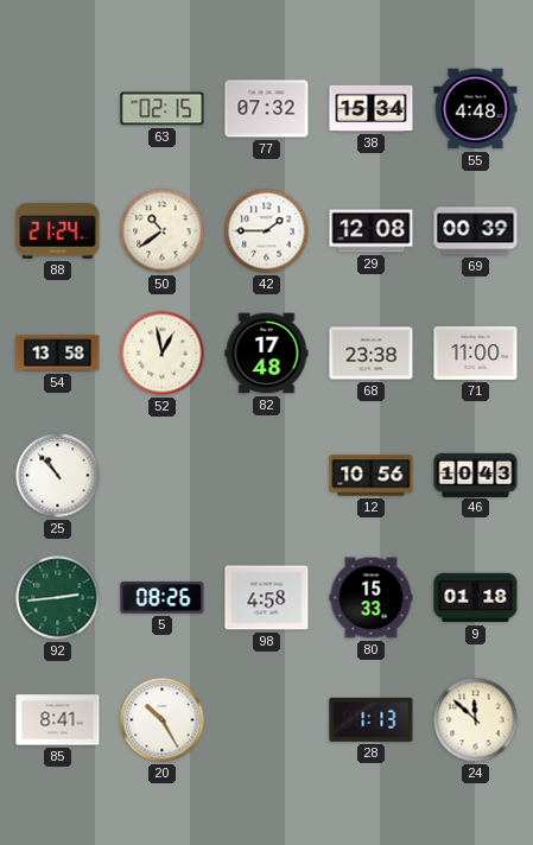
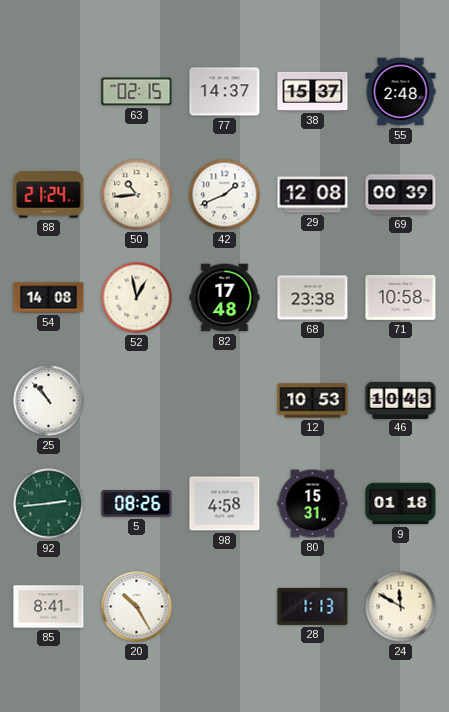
77: 07:32 -> 14:37
38: 15:34 -> 15:37
55: 4:48 -> 2:48
50: 10:39 -> 10:44
42: 1:45 -> 1:41
54: 13:58 -> 14:08
71: 11:00 -> 10:58
12: 10:56 -> 10:53
80: 15:33 -> 15:31
24: 11:52 -> 11:50
